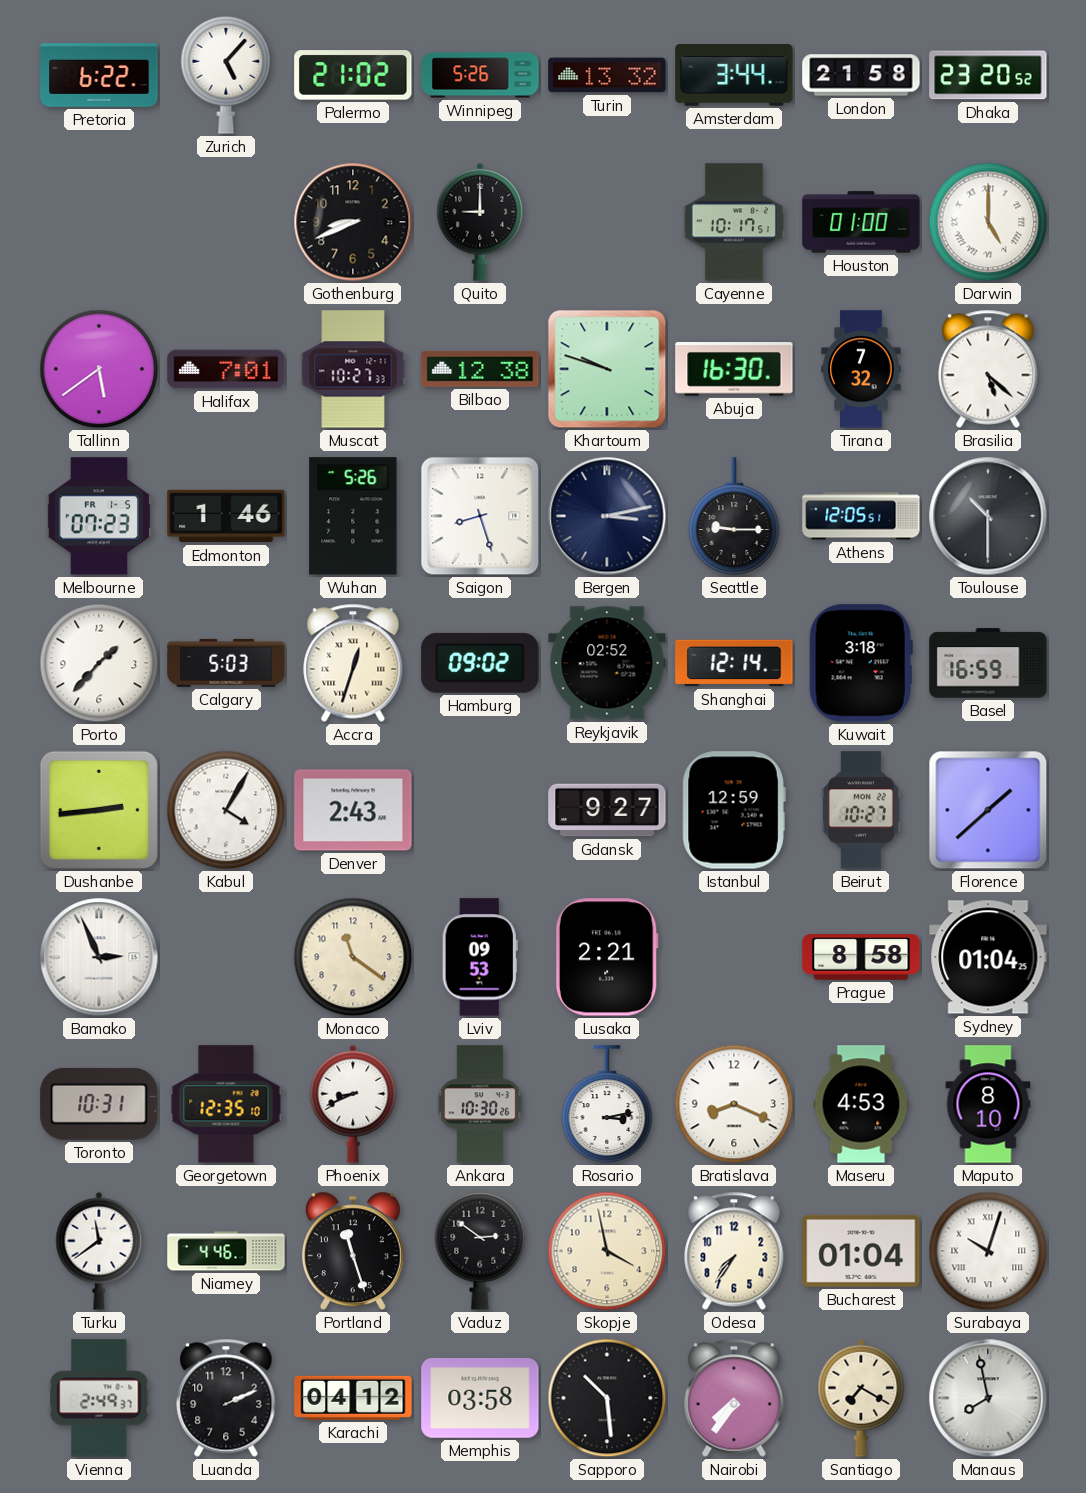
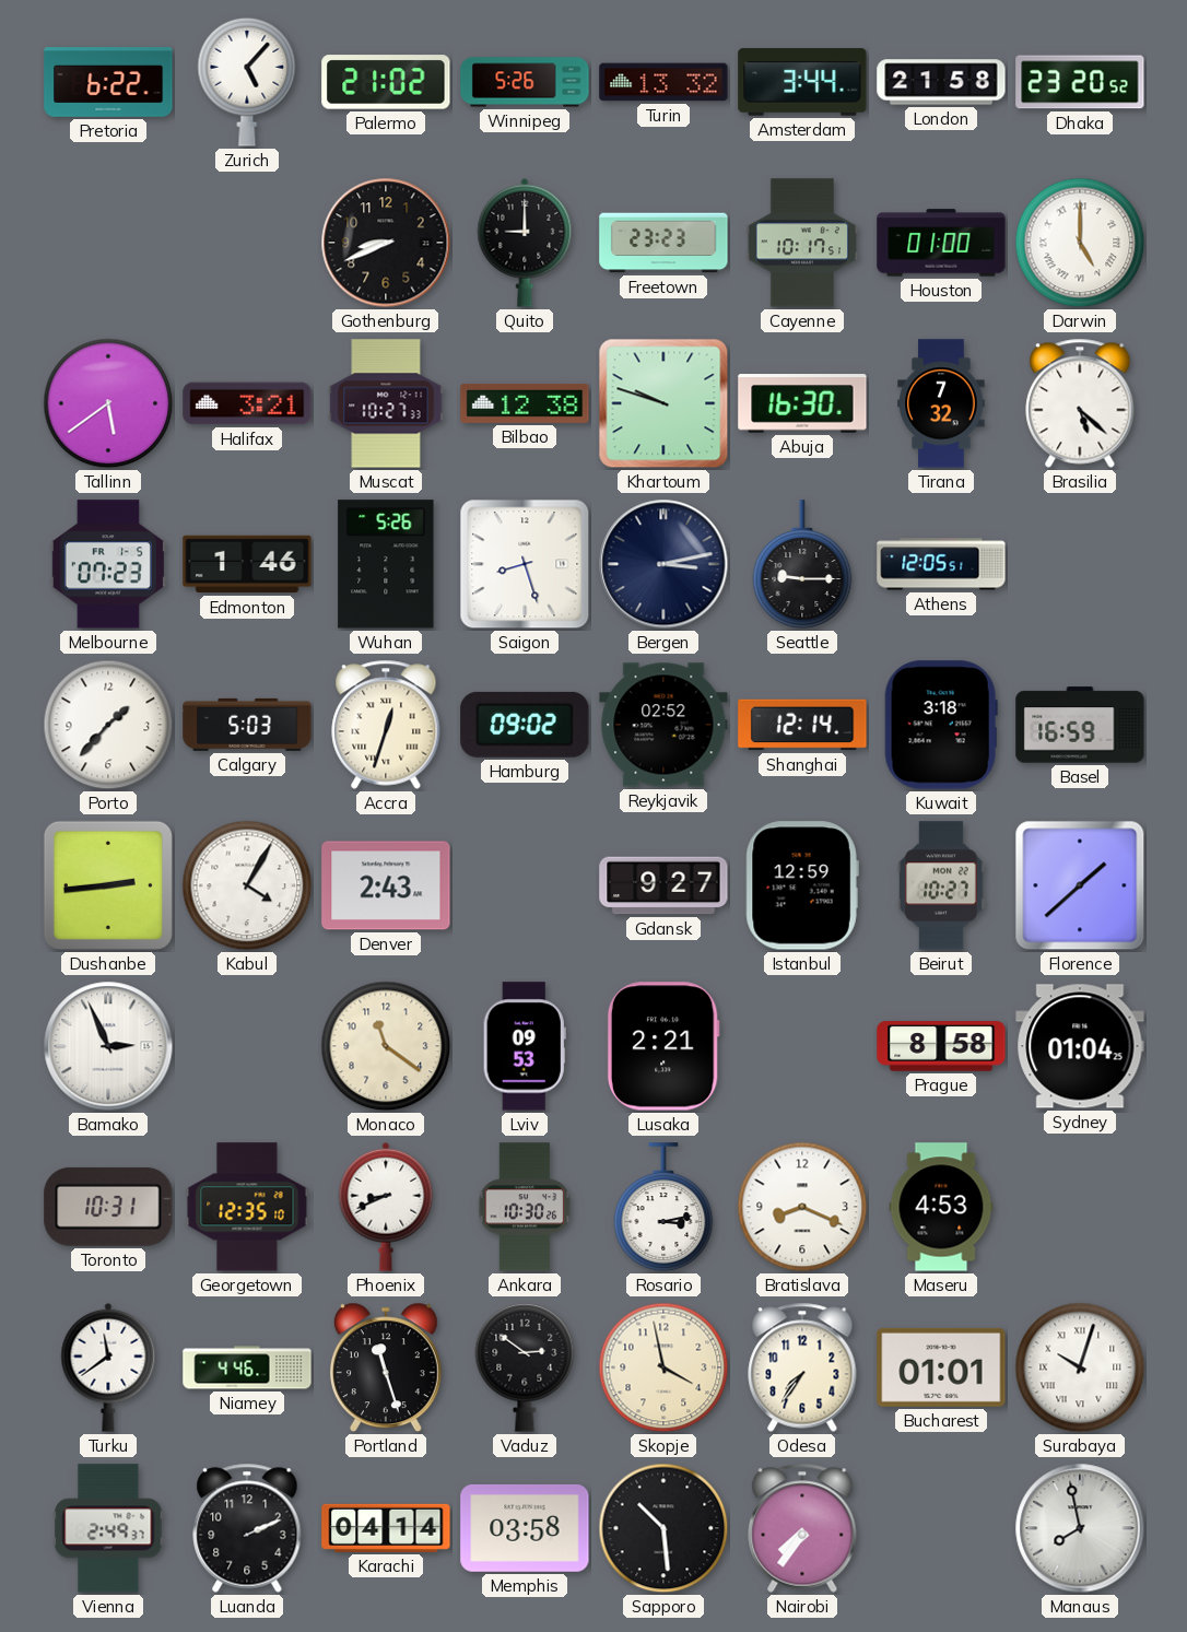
Freetown: none -> 23:23
Halifax: 7:01 -> 3:21
Toulouse: 10:30 -> none
Maputo: 8:10 -> none
Bucharest: 01:04 -> 01:01
Karachi: 04:12 -> 04:14
Santiago: 7:20 -> none
